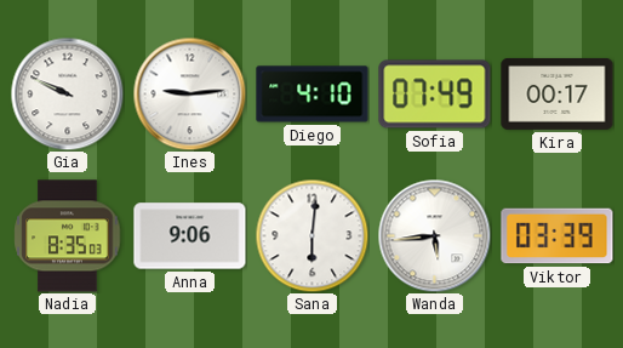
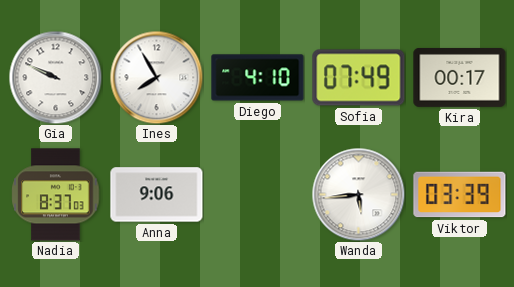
Ines: 9:14 -> 7:55
Nadia: 8:35 -> 8:37
Sana: 6:01 -> none
